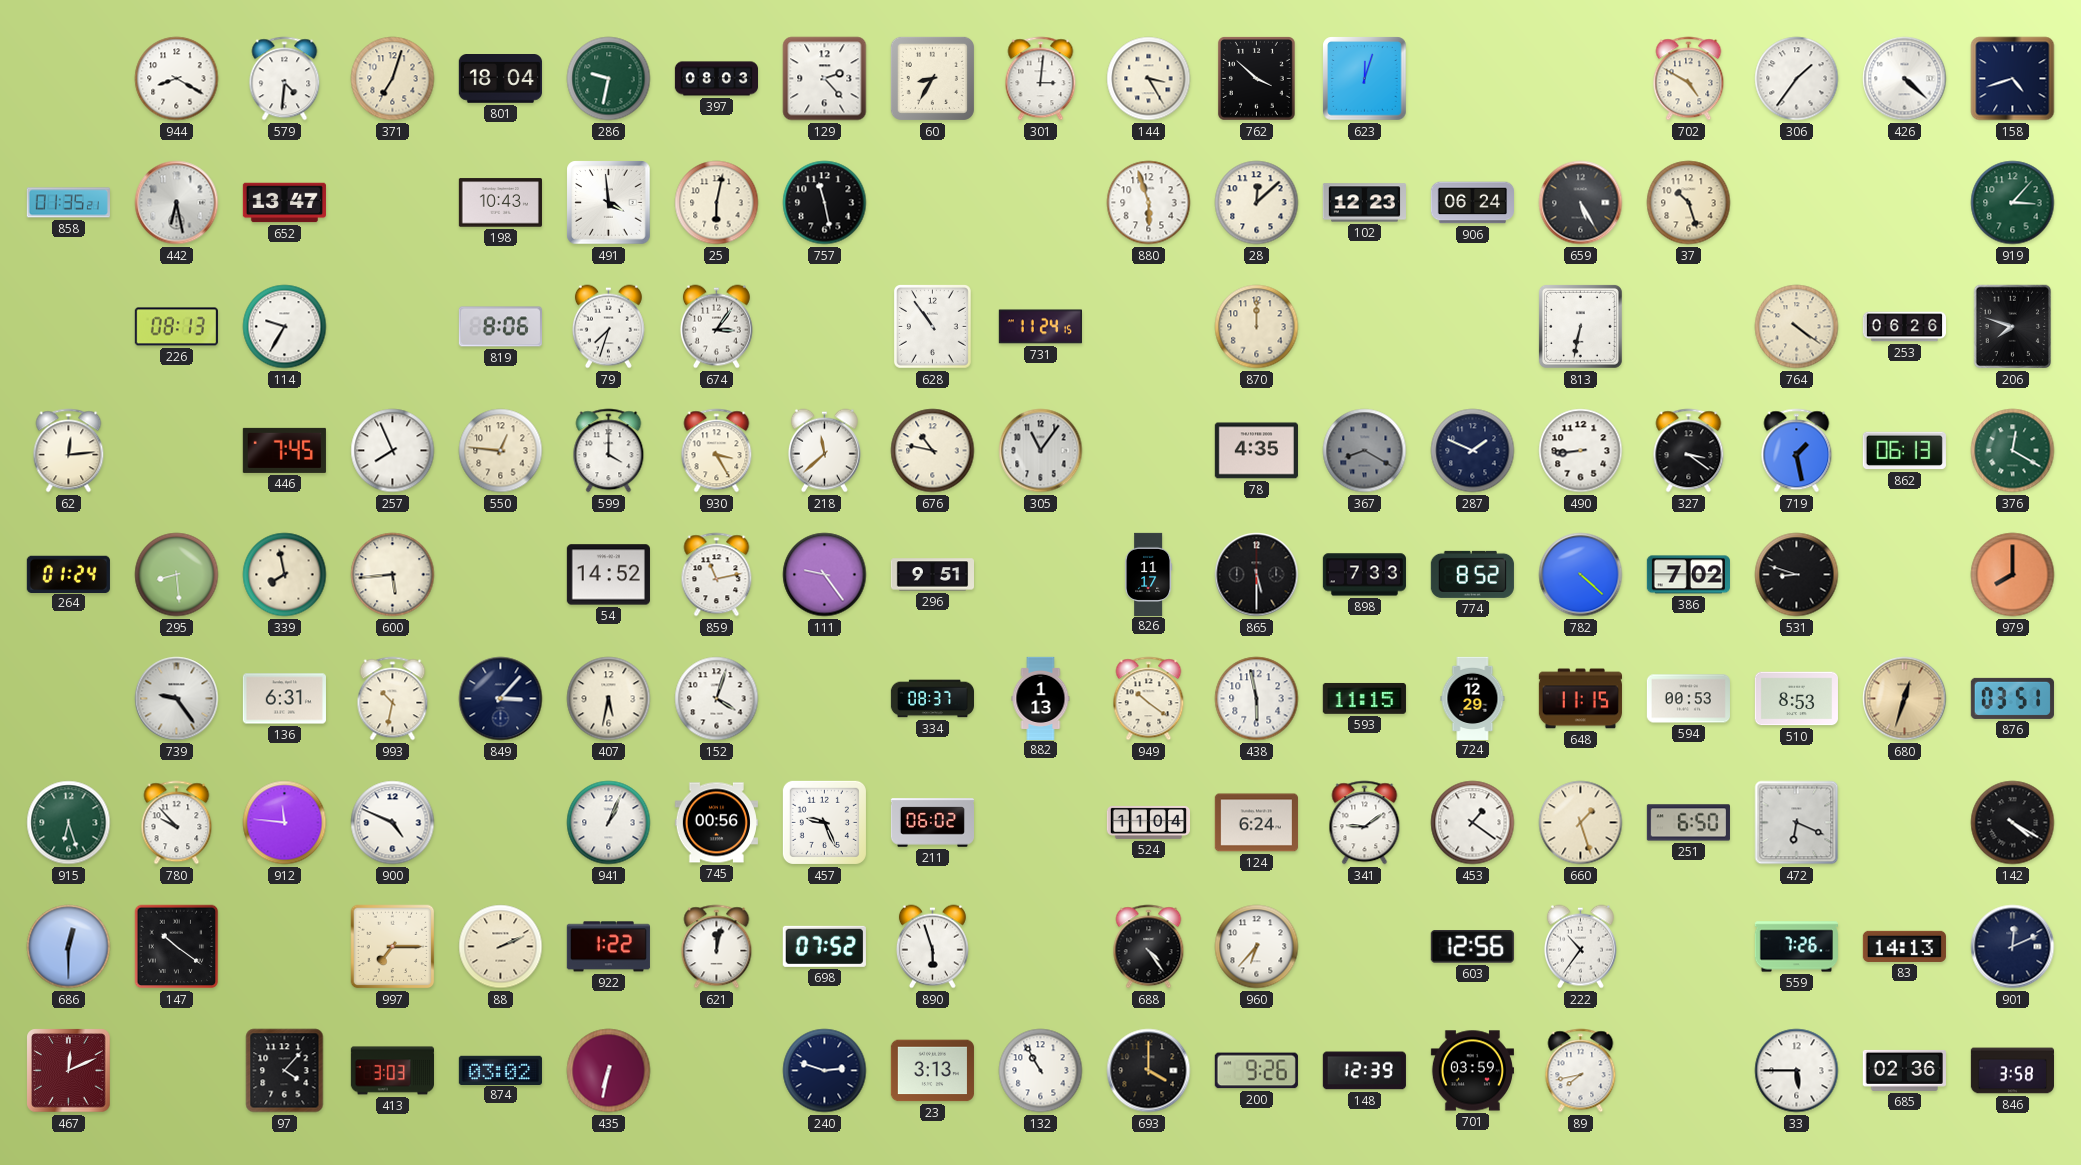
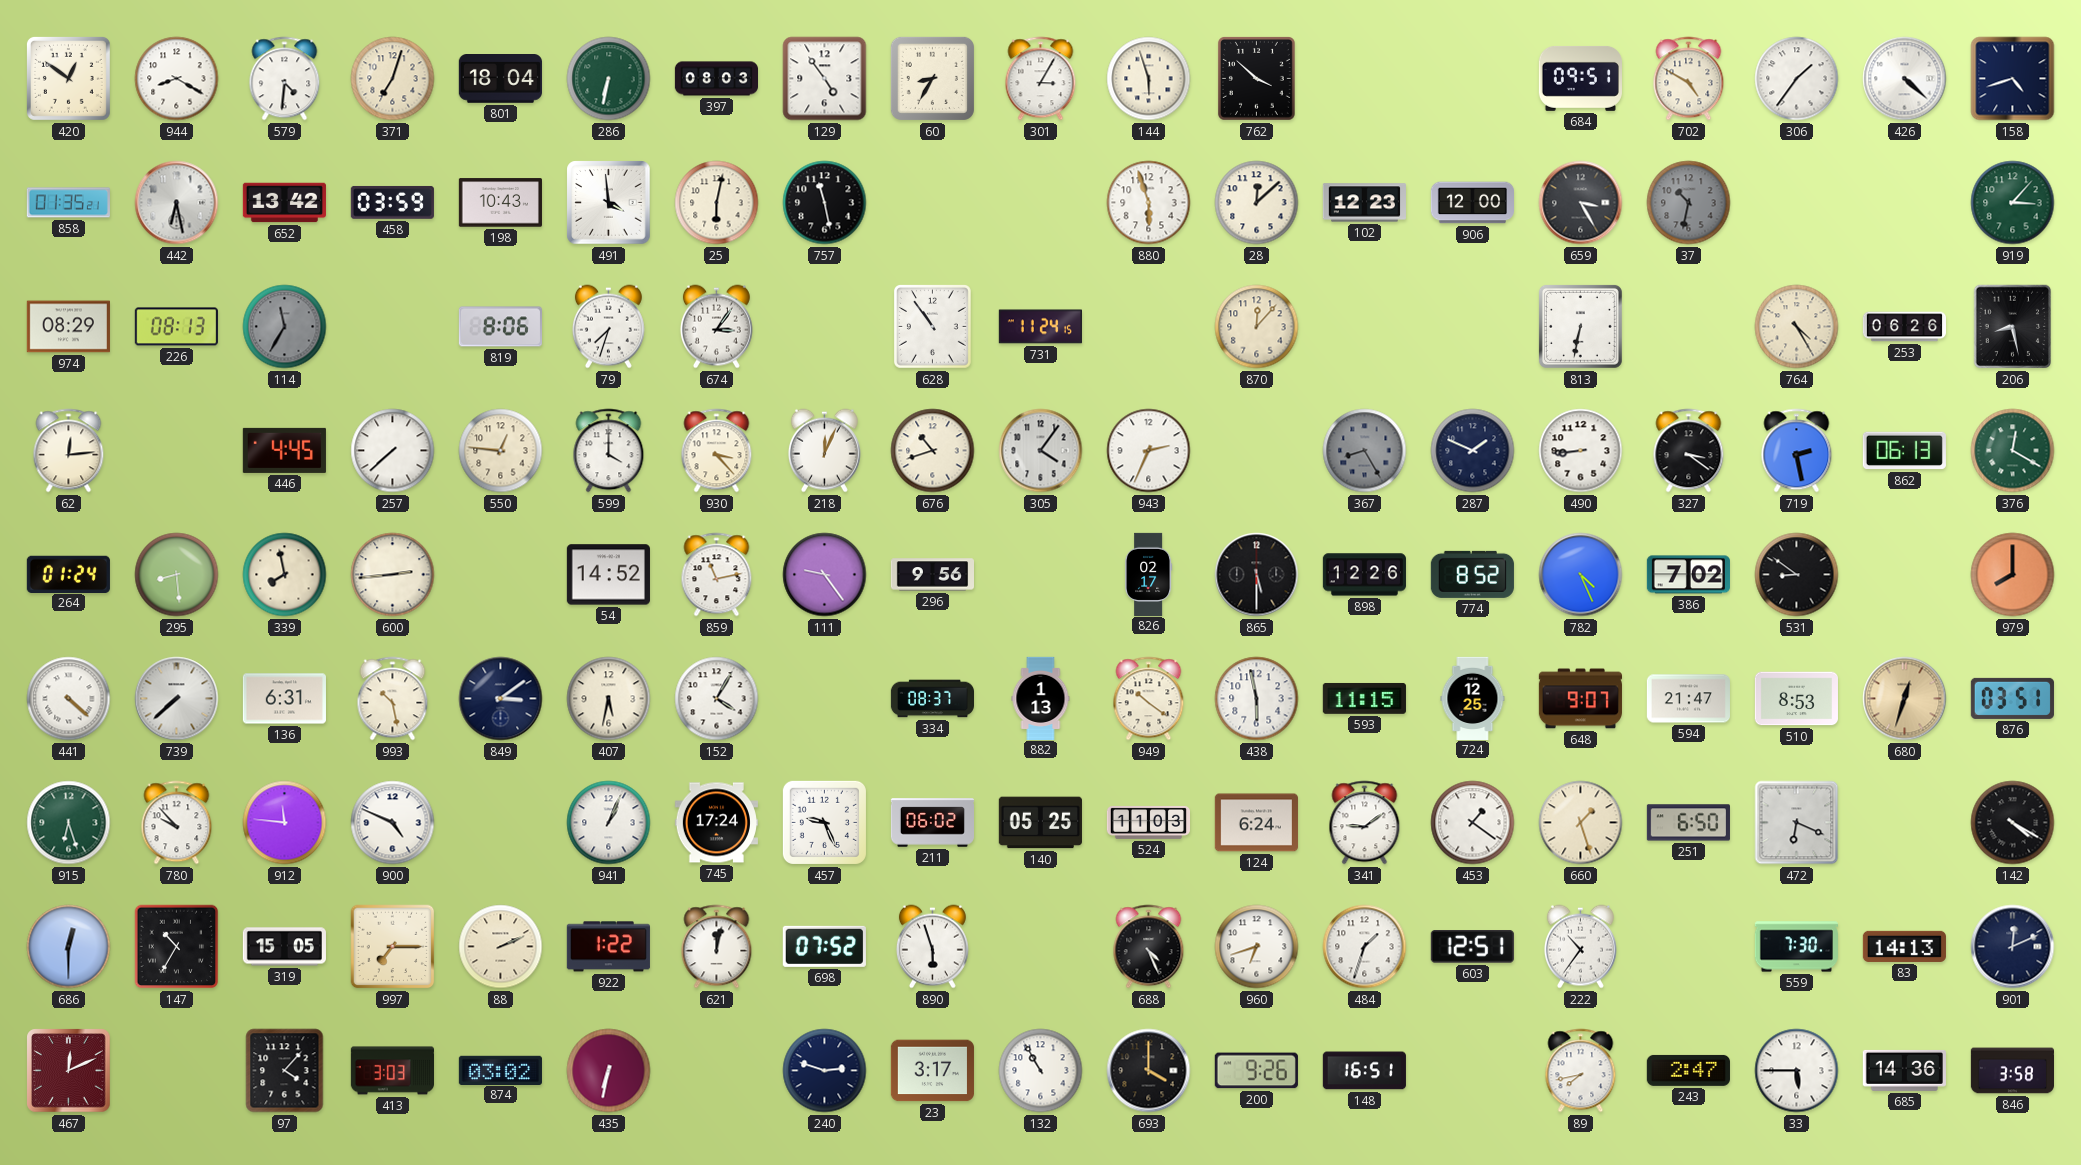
420: none -> 12:51
286: 9:32 -> 6:32
129: 2:23 -> 4:54
301: 3:01 -> 3:05
144: 3:25 -> 5:57
623: 12:03 -> none
684: none -> 09:51
652: 13:47 -> 13:42
458: none -> 03:59
906: 06:24 -> 12:00
659: 5:25 -> 3:25
37: 10:27 -> 10:32
37 dial: cream -> grey
974: none -> 08:29
114: 9:35 -> 11:35
114 dial: white -> grey
870: 12:00 -> 12:07
764: 4:21 -> 4:25
206: 7:48 -> 8:28
446: 7:45 -> 4:45
257: 7:56 -> 7:38
930: 3:25 -> 3:23
218: 11:38 -> 12:04
676: 10:47 -> 10:42
305: 11:06 -> 4:06
943: none -> 2:34
78: 4:35 -> none
367: 8:20 -> 8:25
719: 1:28 -> 2:28
600: 5:44 -> 2:44
296: 9:51 -> 9:56
826: 11:17 -> 02:17
898: 7:33 -> 12:26
782: 4:22 -> 4:26
531: 8:48 -> 8:51
441: none -> 4:22
739: 9:24 -> 7:38
993: 10:32 -> 10:28
849: 3:07 -> 3:09
152: 4:03 -> 4:05
724: 12:29 -> 12:25
648: 11:15 -> 9:07
594: 00:53 -> 21:47
745: 00:56 -> 17:24
140: none -> 05:25
524: 11:04 -> 11:03
147: 10:21 -> 10:35
319: none -> 15:05
688: 4:24 -> 4:26
960: 6:37 -> 6:42
484: none -> 1:33
603: 12:56 -> 12:51
559: 7:26 -> 7:30
23: 3:13 -> 3:17
148: 12:39 -> 16:51
701: 03:59 -> none
243: none -> 2:47
685: 02:36 -> 14:36
